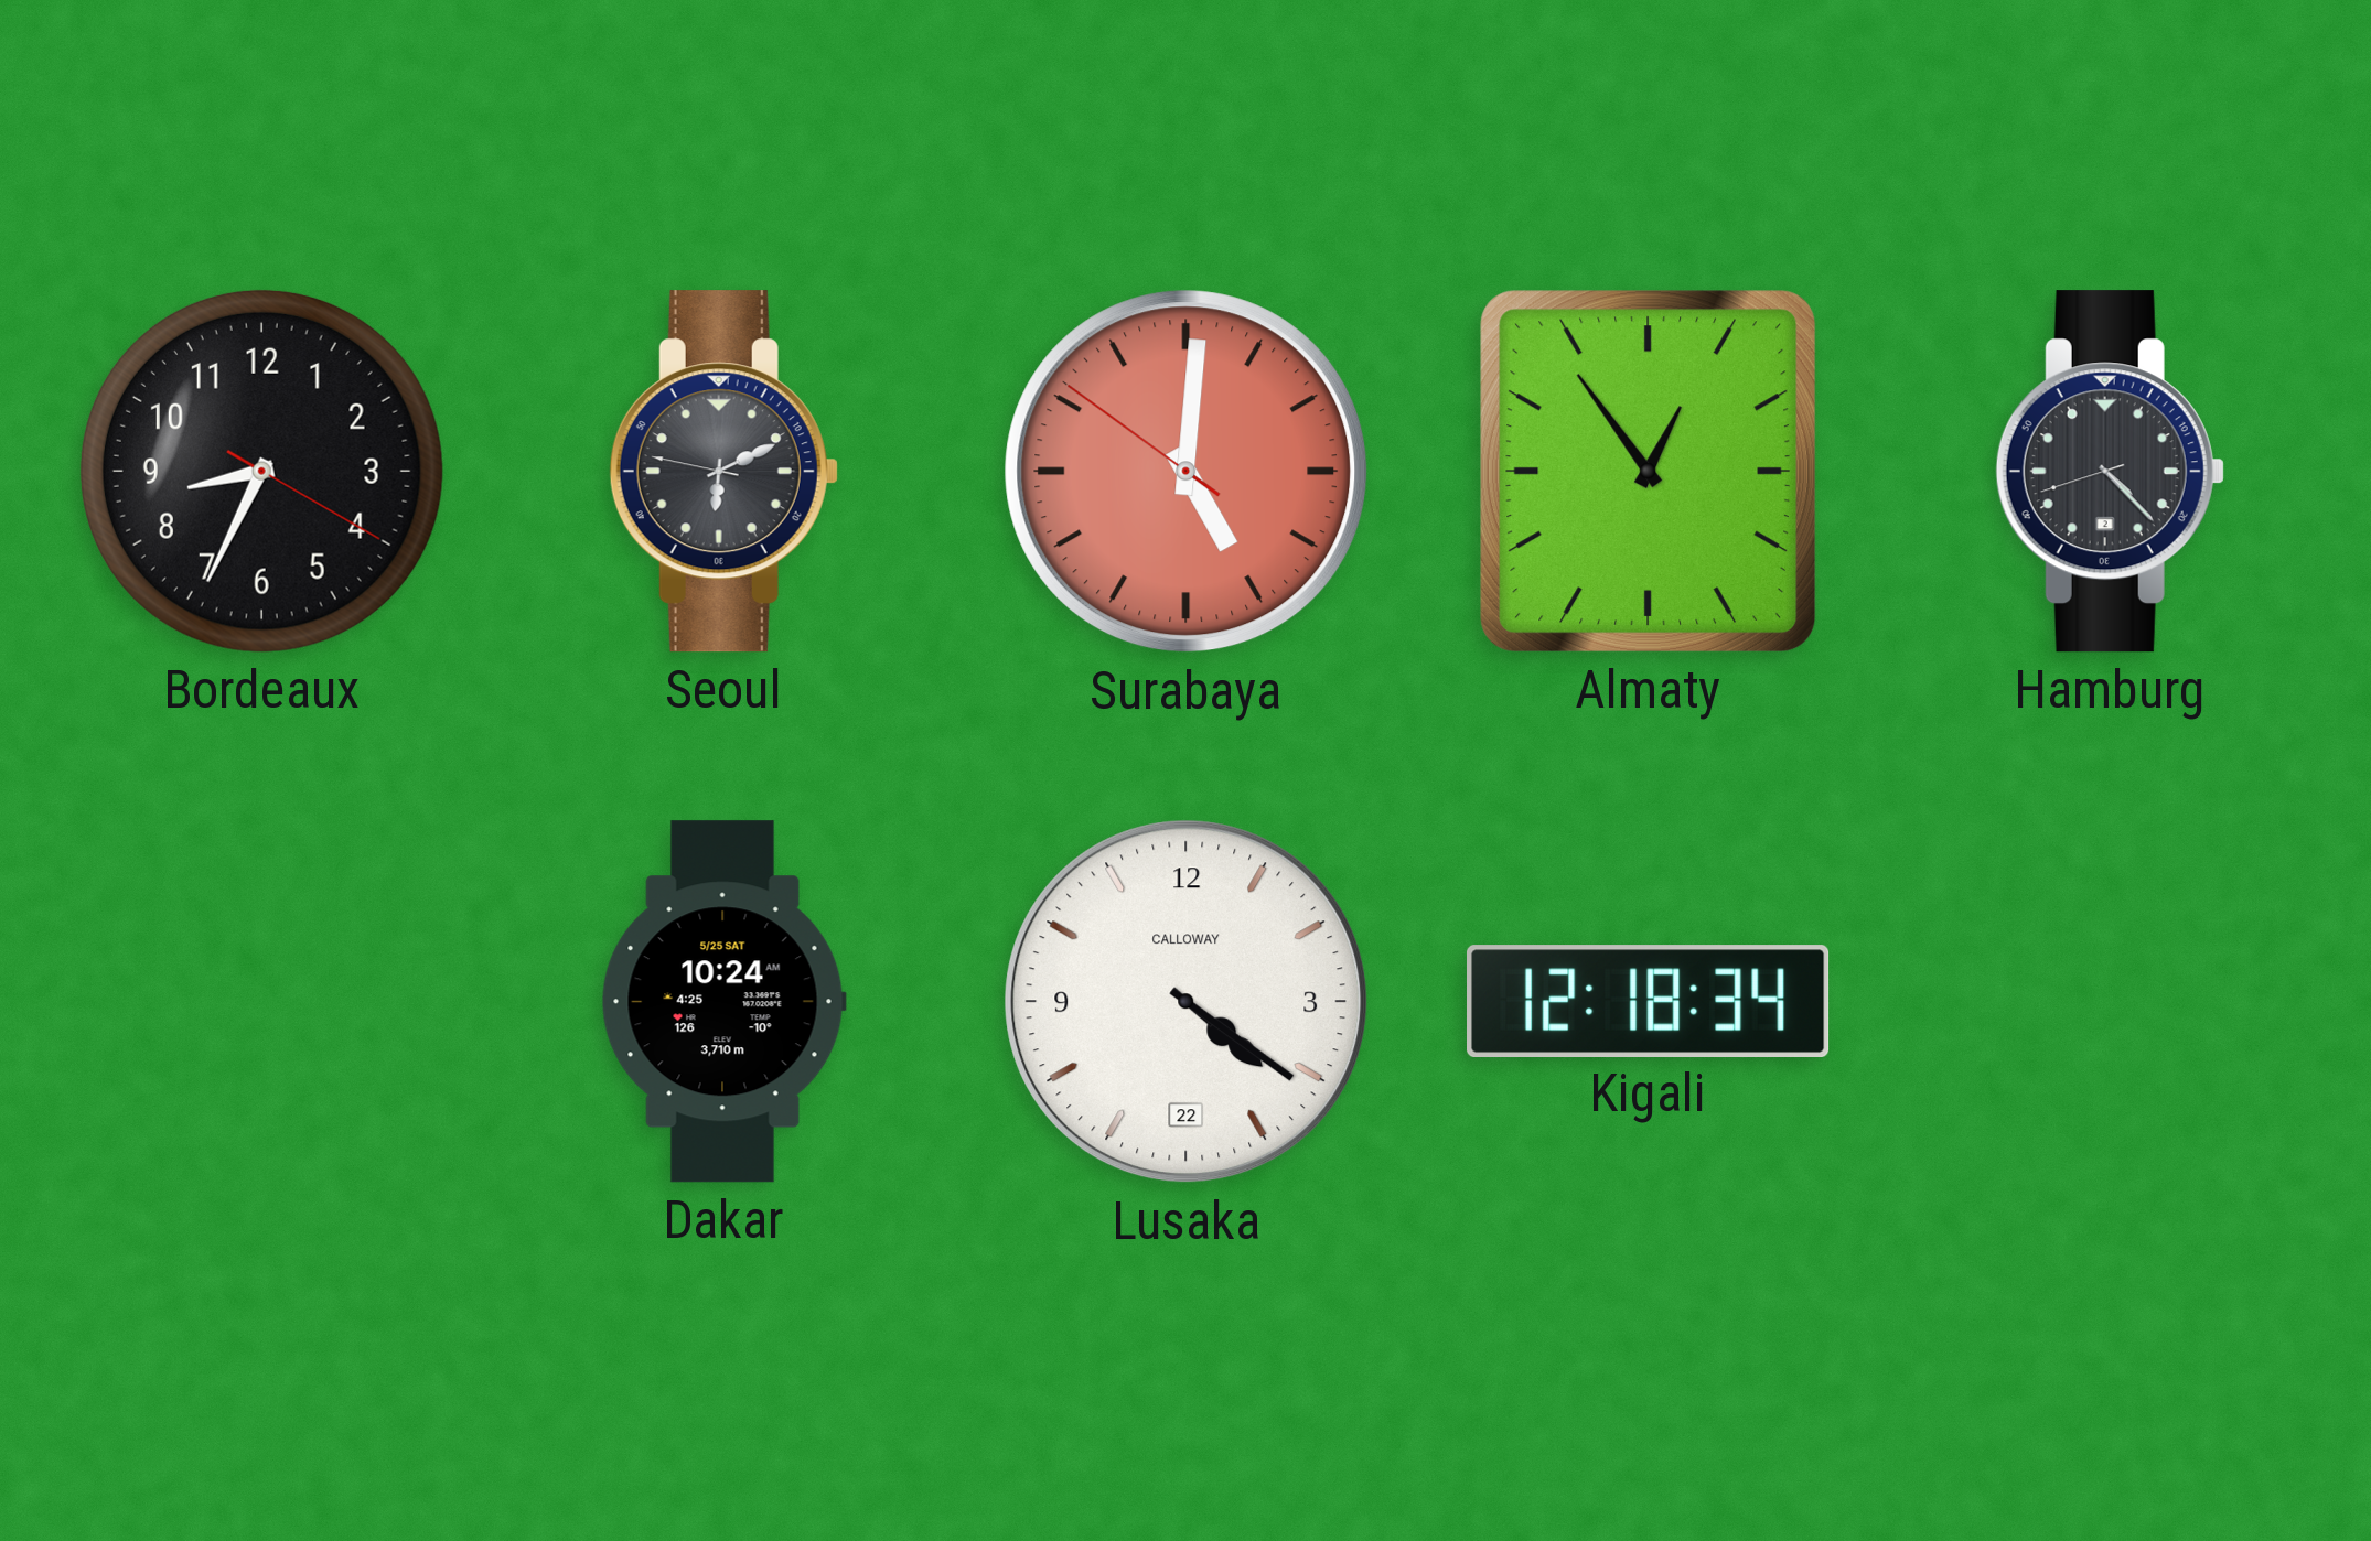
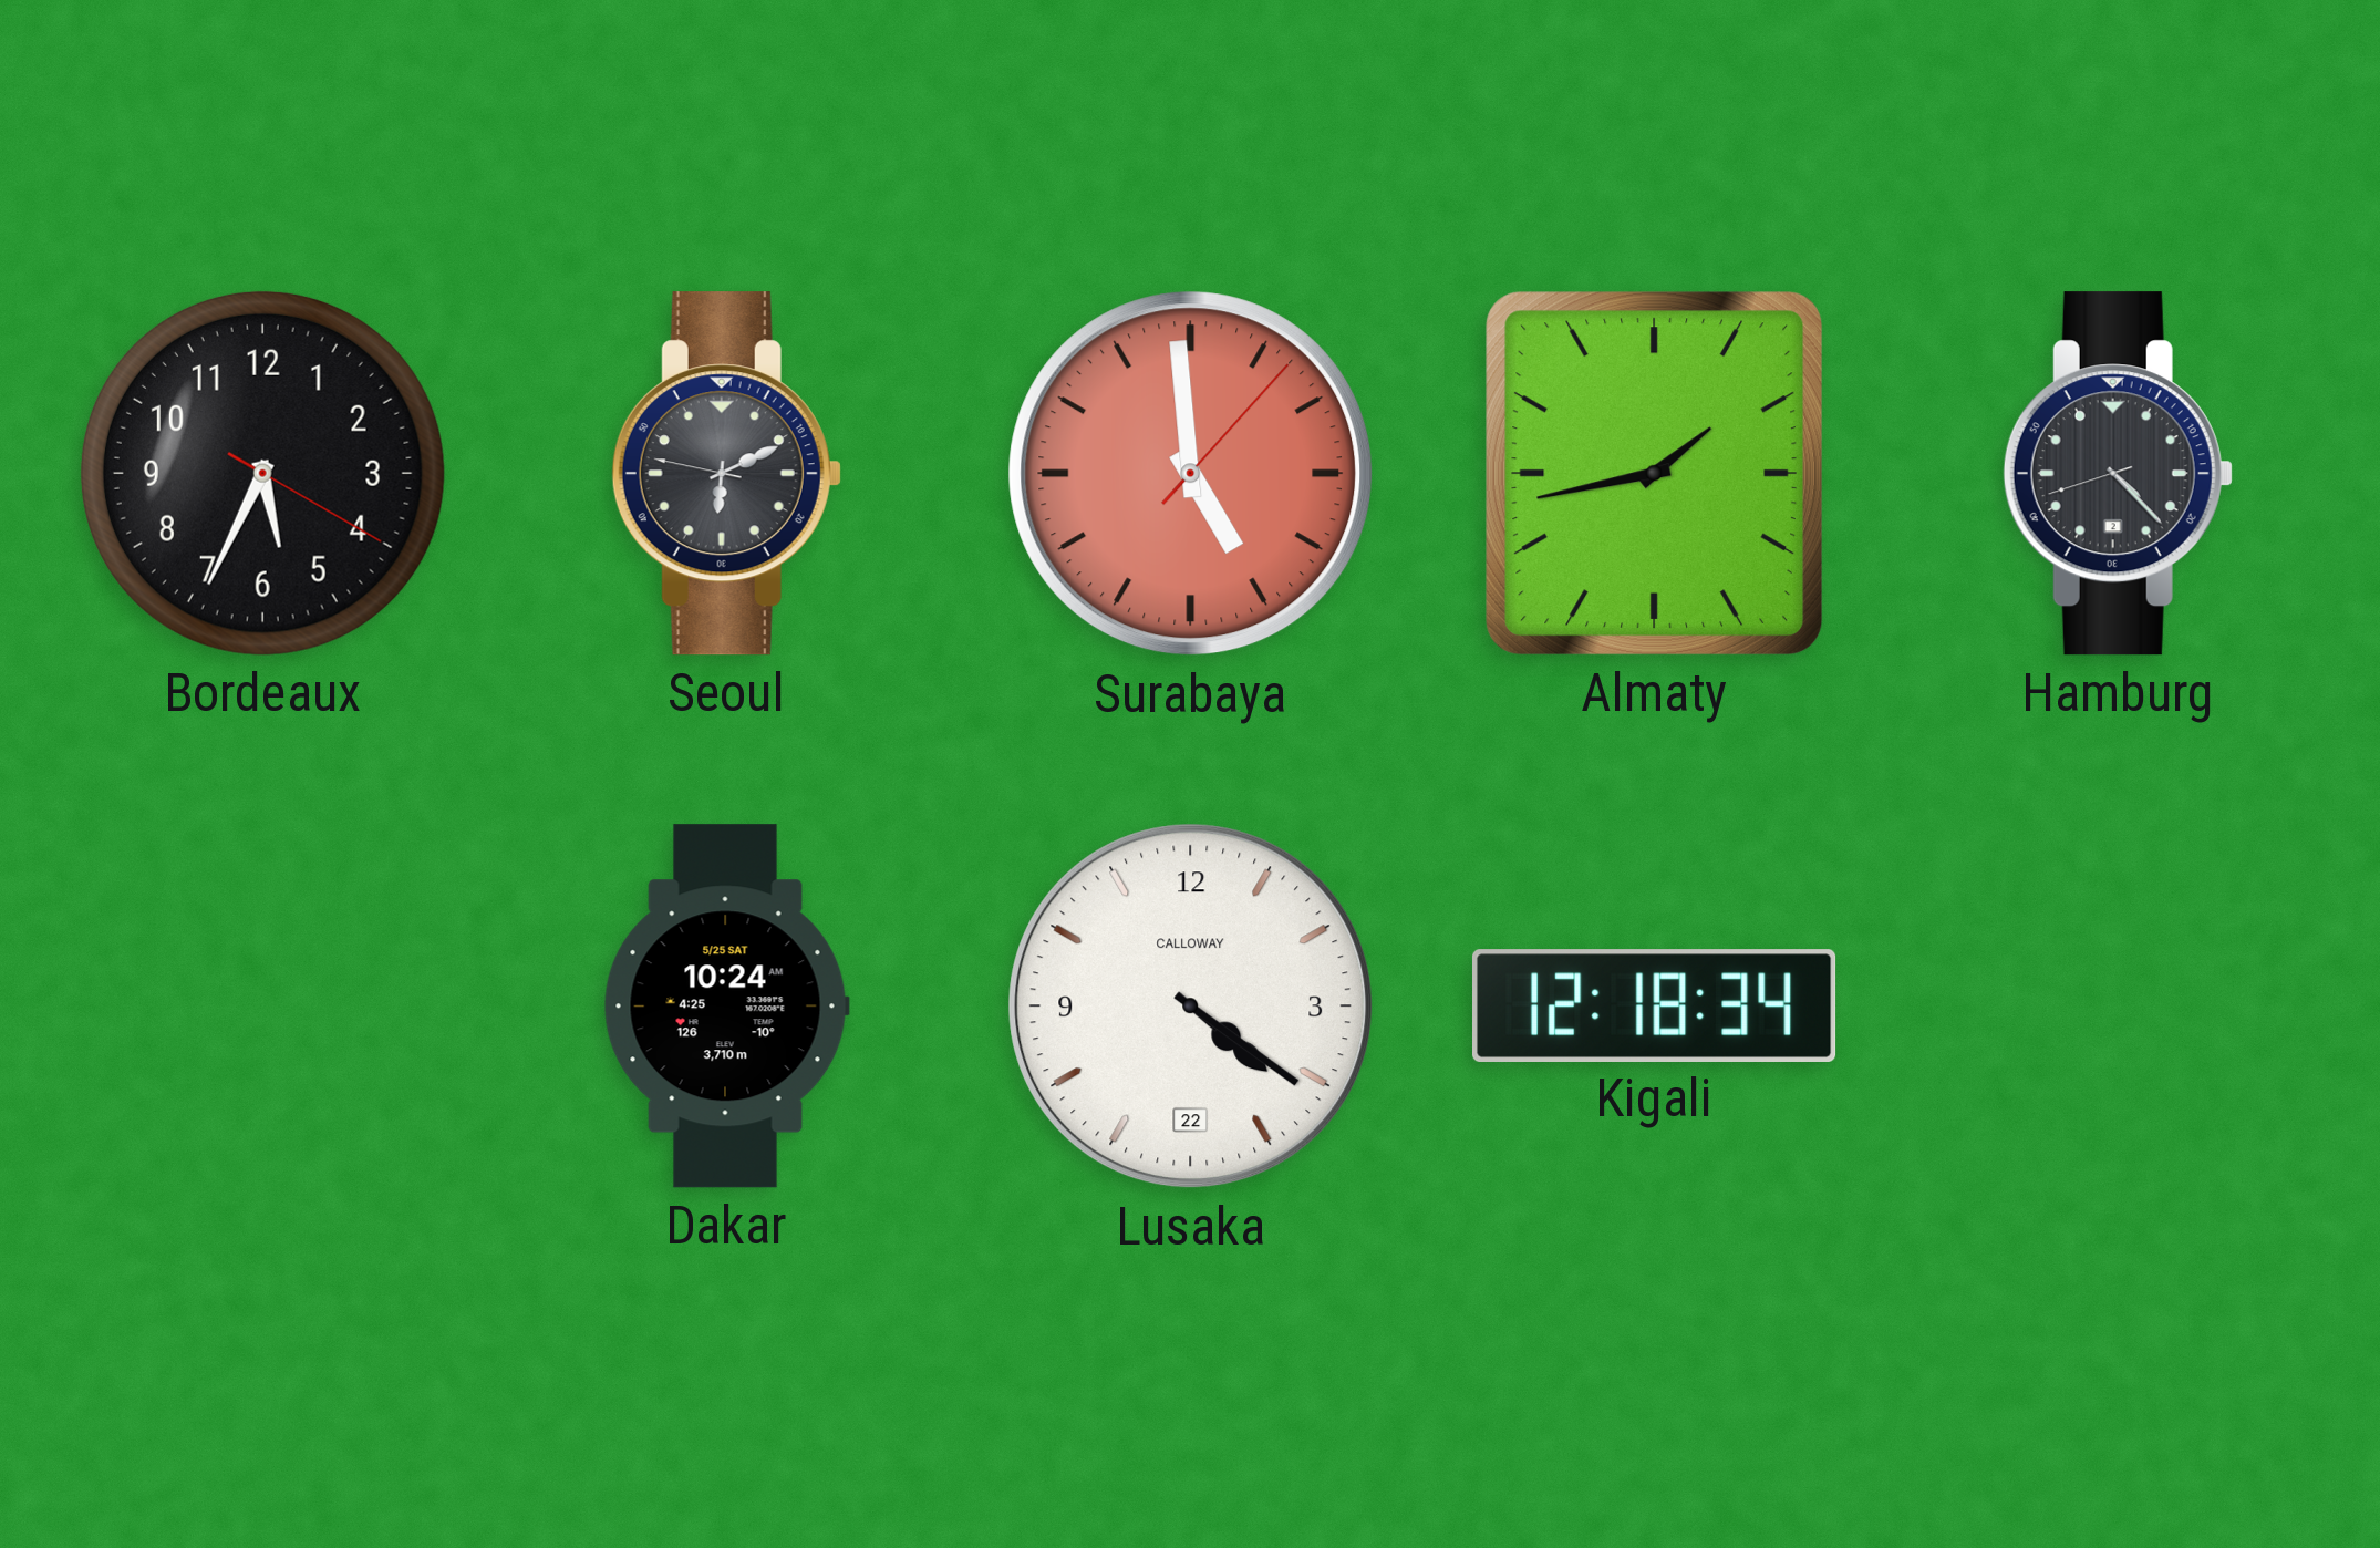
Bordeaux: 8:34 -> 5:34
Surabaya: 5:00 -> 4:59
Almaty: 12:54 -> 1:43
